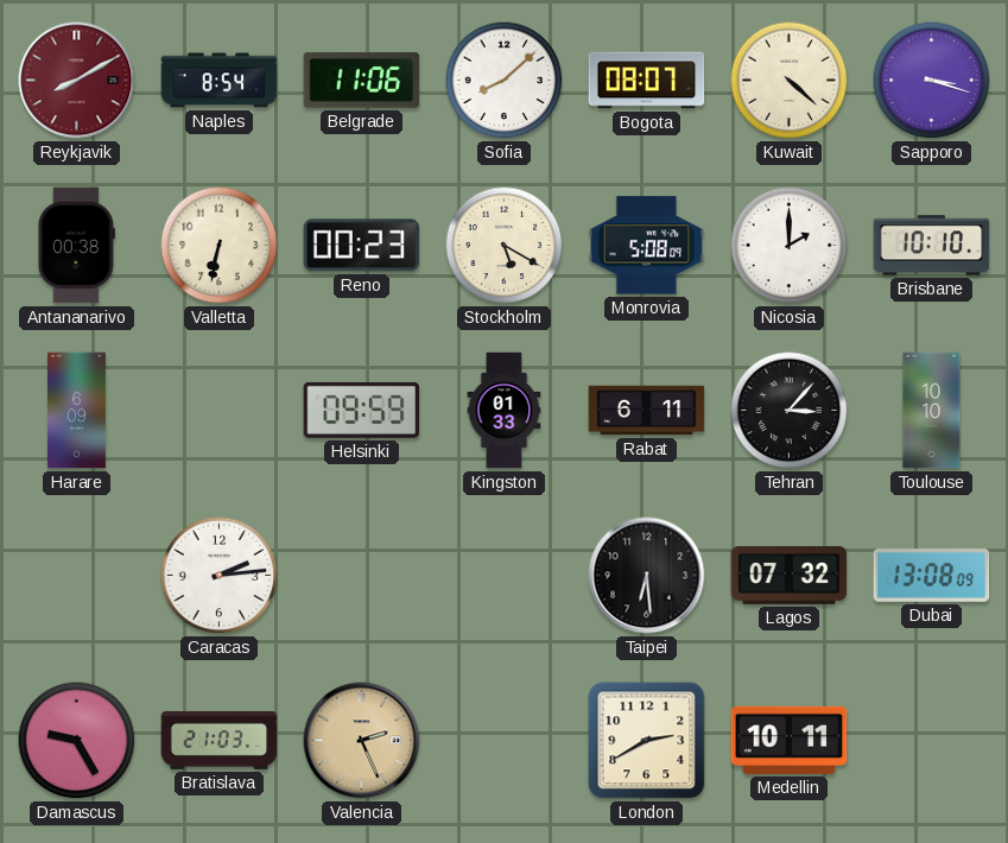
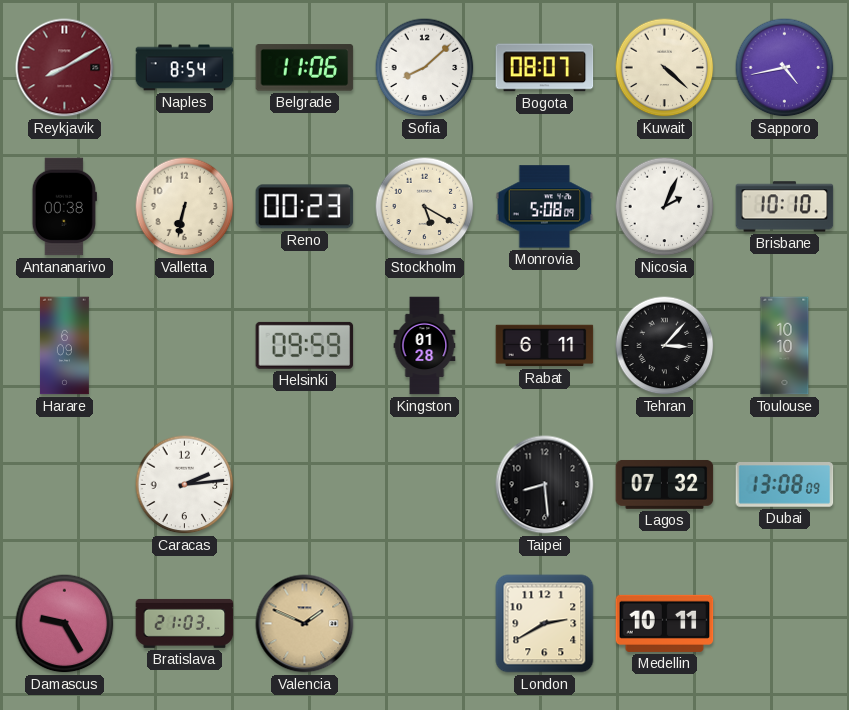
Sapporo: 3:18 -> 4:43
Nicosia: 2:00 -> 2:04
Kingston: 01:33 -> 01:28
Taipei: 6:29 -> 8:29
Valencia: 2:26 -> 1:49
